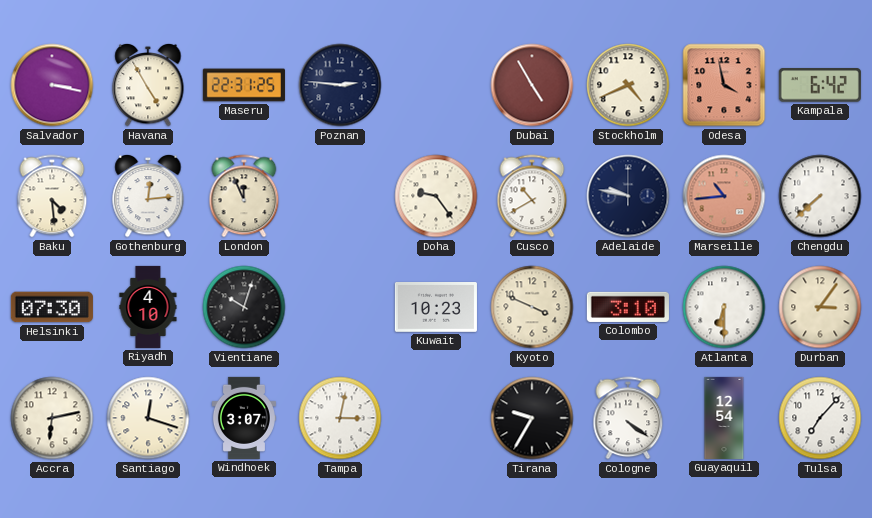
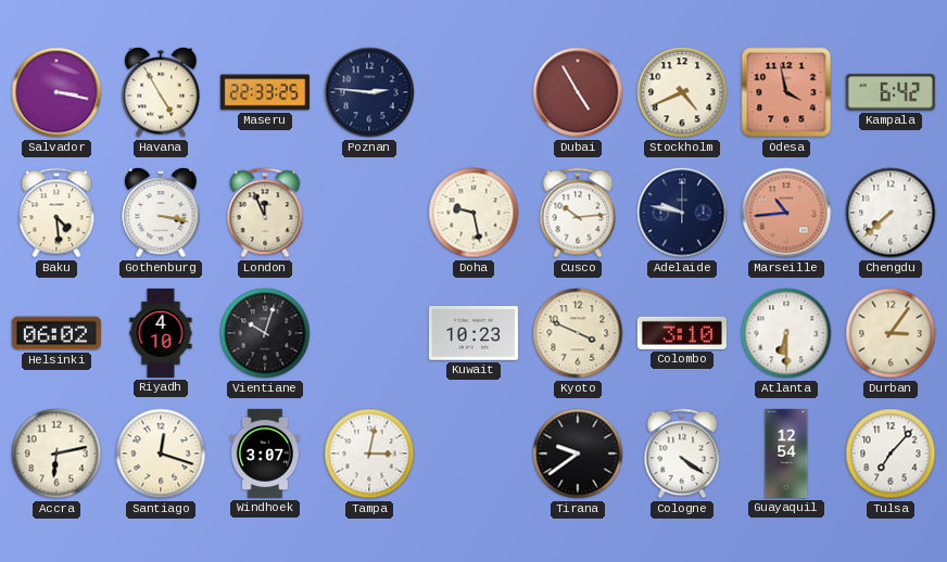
Maseru: 22:31 -> 22:33
Gothenburg: 12:14 -> 3:17
Doha: 9:24 -> 9:28
Cusco: 10:40 -> 10:14
Helsinki: 07:30 -> 06:02
Tirana: 9:35 -> 9:39
